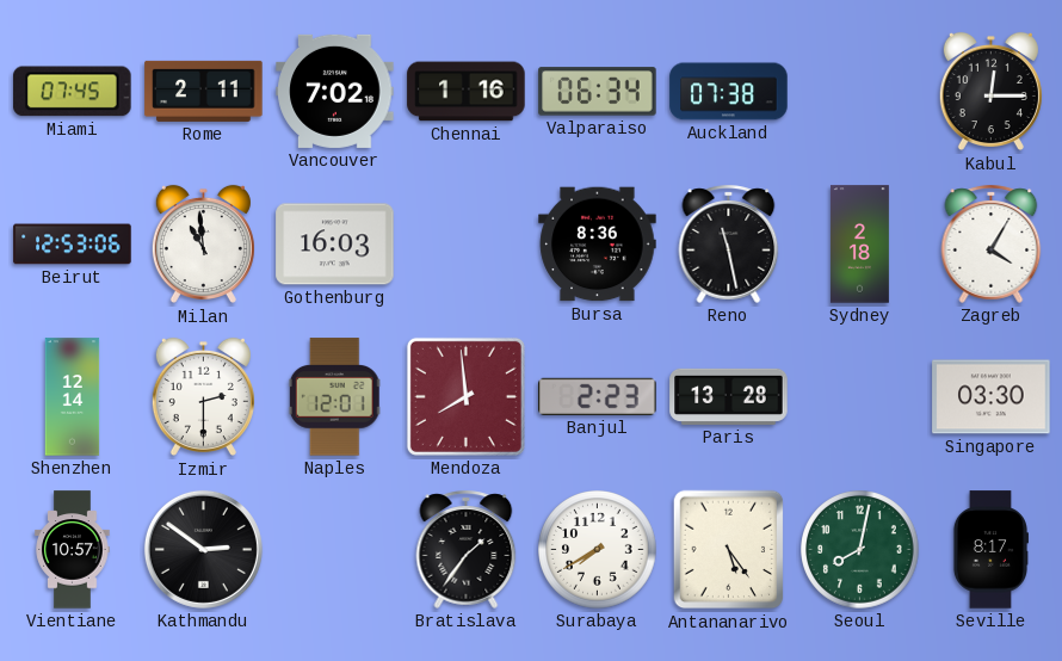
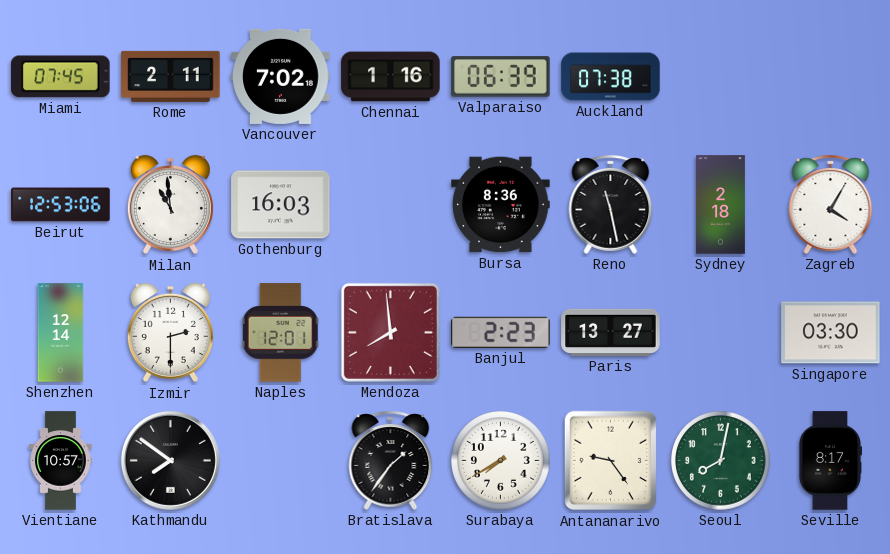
Valparaiso: 06:34 -> 06:39
Kabul: 12:15 -> none
Paris: 13:28 -> 13:27
Kathmandu: 2:51 -> 7:51
Antananarivo: 5:24 -> 9:24
